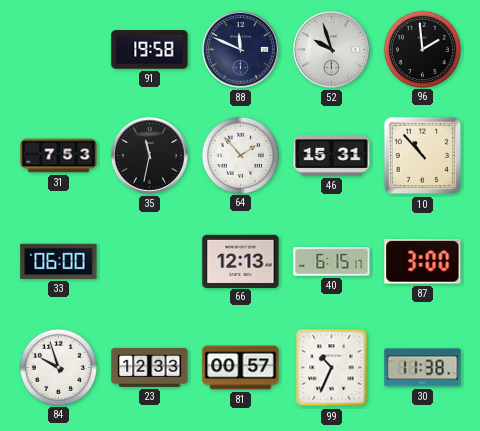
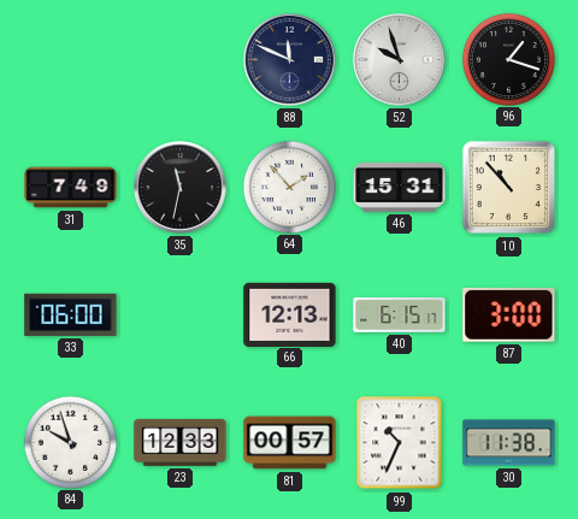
91: 19:58 -> none
96: 1:59 -> 1:18
31: 7:53 -> 7:49
